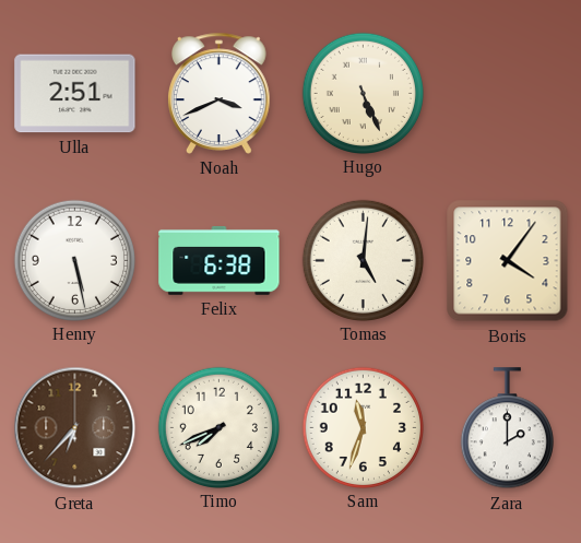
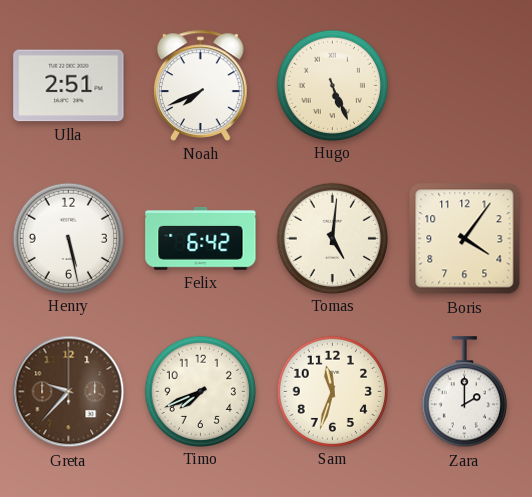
Noah: 3:41 -> 7:41
Felix: 6:38 -> 6:42
Greta: 6:37 -> 9:37
